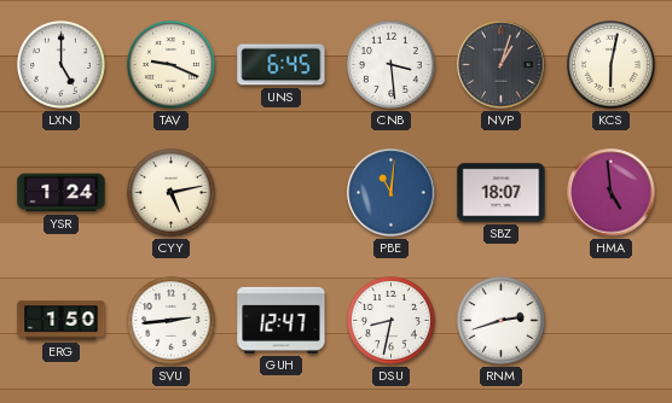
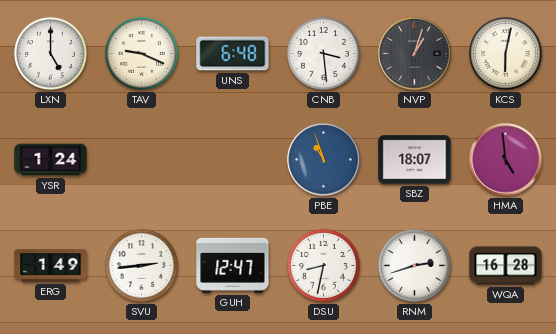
UNS: 6:45 -> 6:48
CYY: 5:13 -> none
PBE: 11:01 -> 10:57
ERG: 1:50 -> 1:49
WQA: none -> 16:28
